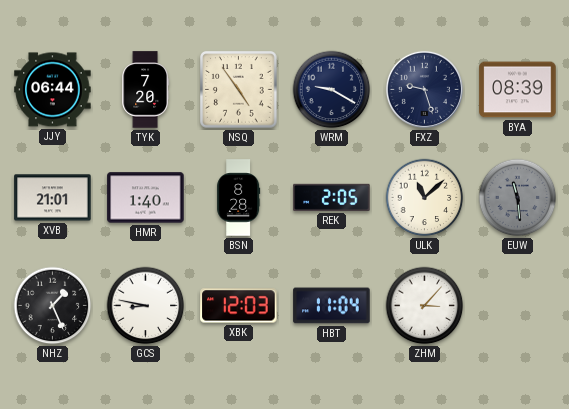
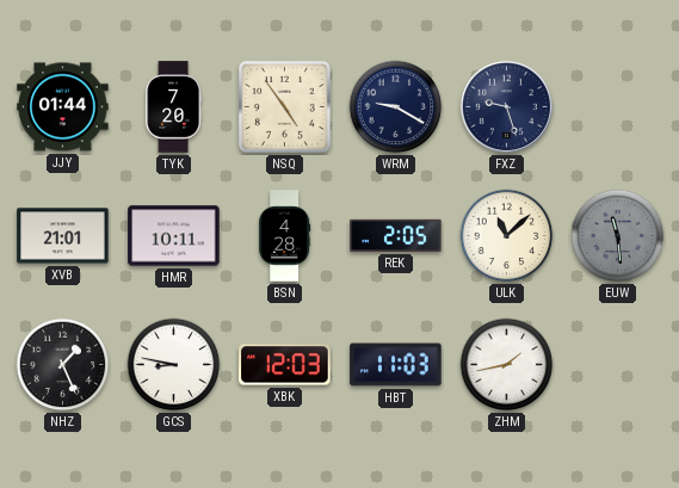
JJY: 06:44 -> 01:44
BYA: 08:39 -> none
HMR: 1:40 -> 10:11
BSN: 8:28 -> 4:28
HBT: 11:04 -> 11:03
ZHM: 3:07 -> 1:43
